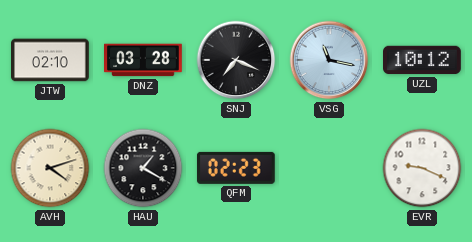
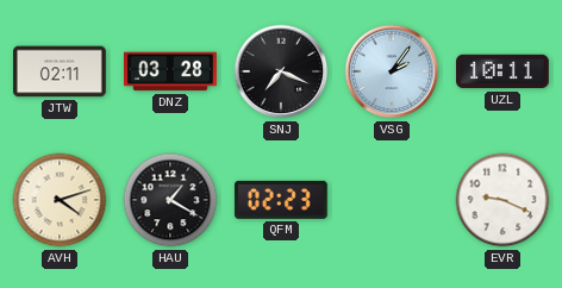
JTW: 02:10 -> 02:11
VSG: 11:17 -> 2:06
UZL: 10:12 -> 10:11
